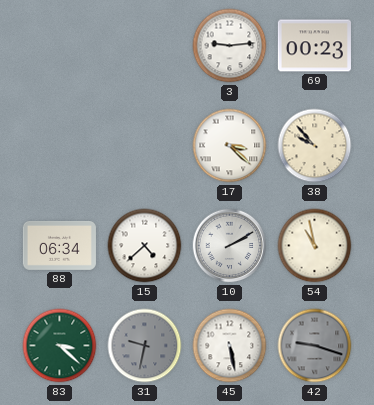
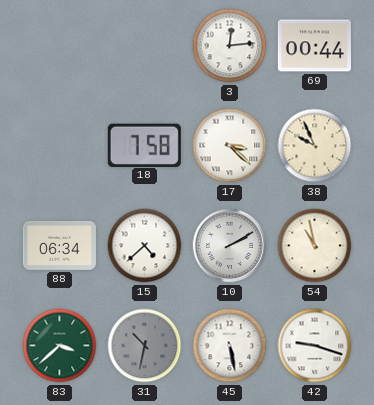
3: 9:14 -> 12:14
69: 00:23 -> 00:44
18: none -> 7:58
38: 9:53 -> 9:56
83: 3:22 -> 3:38
31: 9:32 -> 10:32
42 dial: grey -> white
